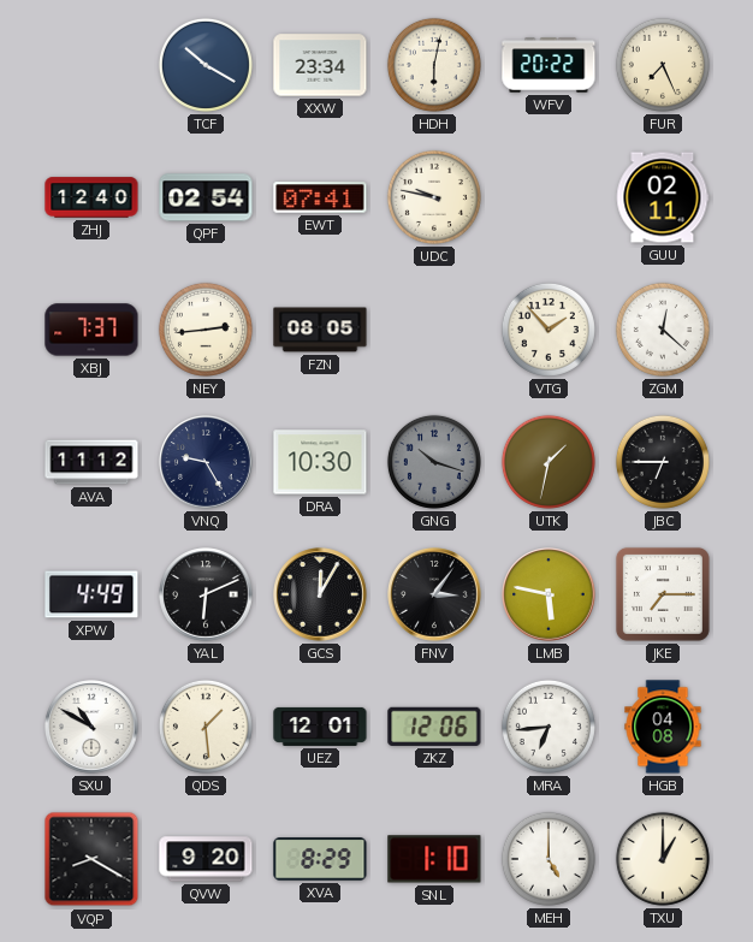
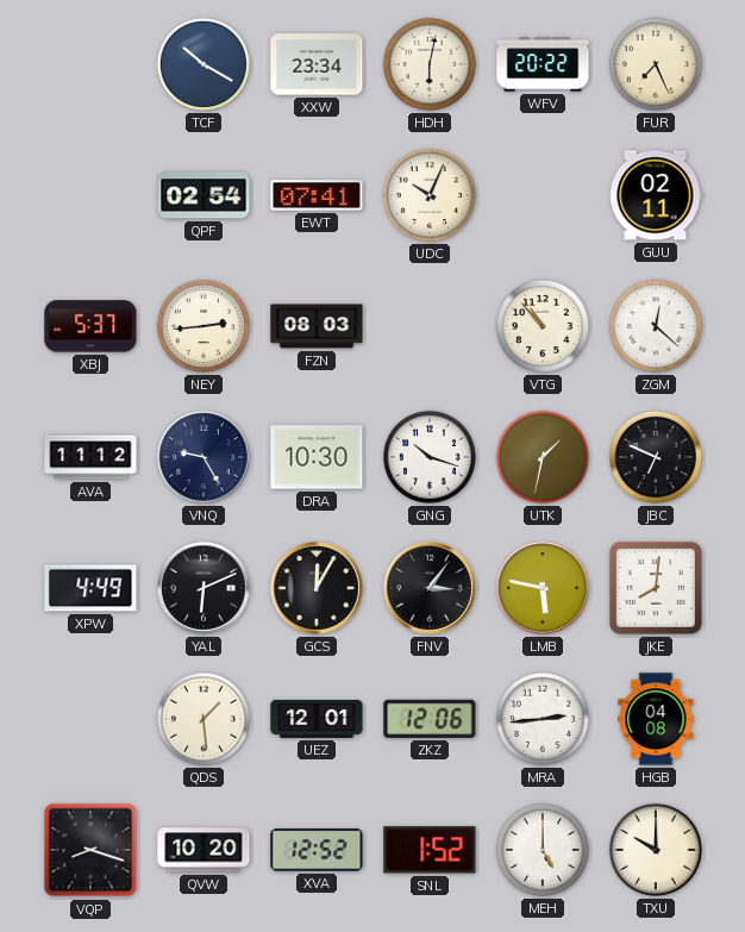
ZHJ: 12:40 -> none
UDC: 9:47 -> 10:04
XBJ: 7:37 -> 5:37
FZN: 08:05 -> 08:03
VTG: 1:53 -> 10:53
GNG dial: grey -> white
JBC: 6:45 -> 6:49
JKE: 7:15 -> 8:01
SXU: 10:50 -> none
MRA: 6:44 -> 2:44
VQP: 8:20 -> 8:18
QVW: 9:20 -> 10:20
XVA: 8:29 -> 12:52
SNL: 1:10 -> 1:52
TXU: 1:00 -> 10:00
